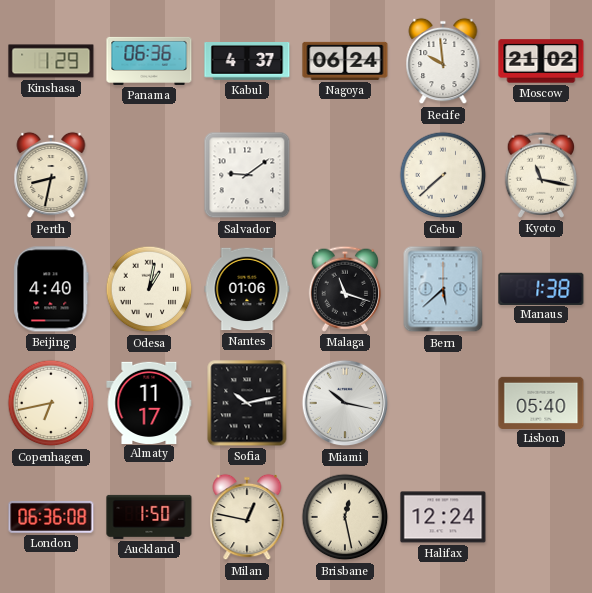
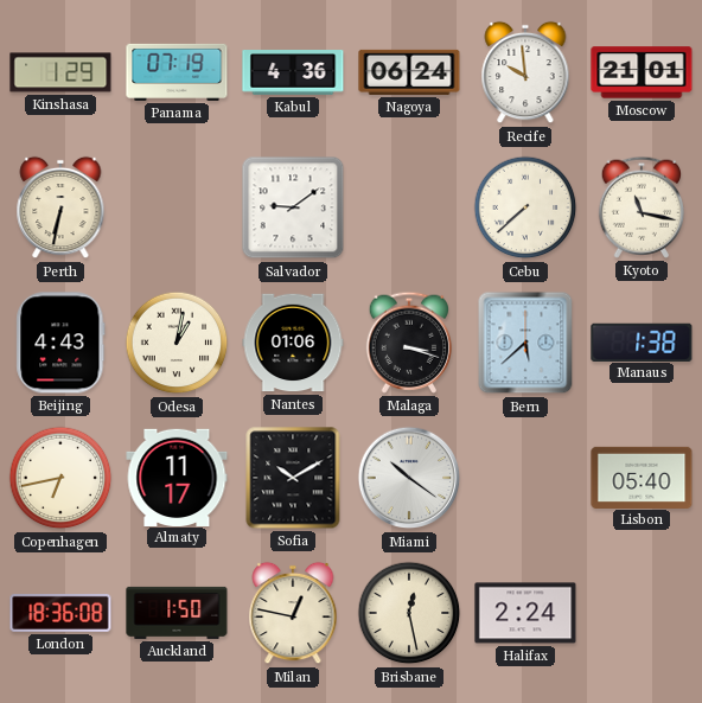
Panama: 06:36 -> 07:19
Kabul: 4:37 -> 4:36
Moscow: 21:02 -> 21:01
Perth: 8:32 -> 6:32
Beijing: 4:40 -> 4:43
Malaga: 11:18 -> 3:18
Sofia: 10:13 -> 10:10
Miami: 10:17 -> 10:21
London: 06:36 -> 18:36
Halifax: 12:24 -> 2:24
